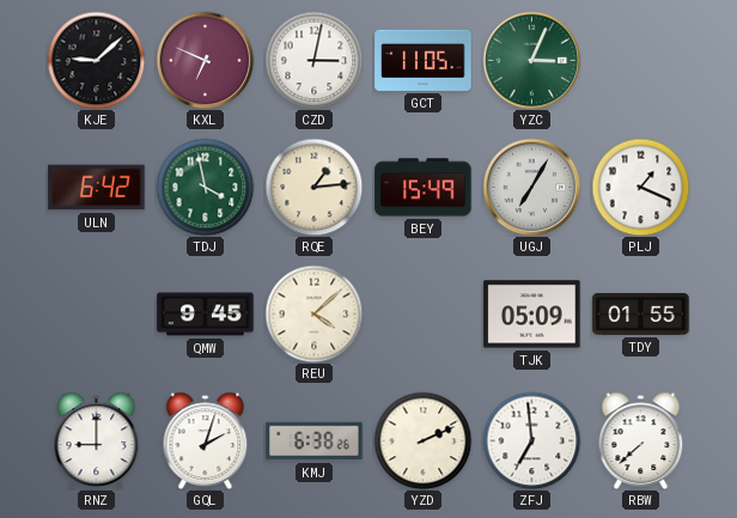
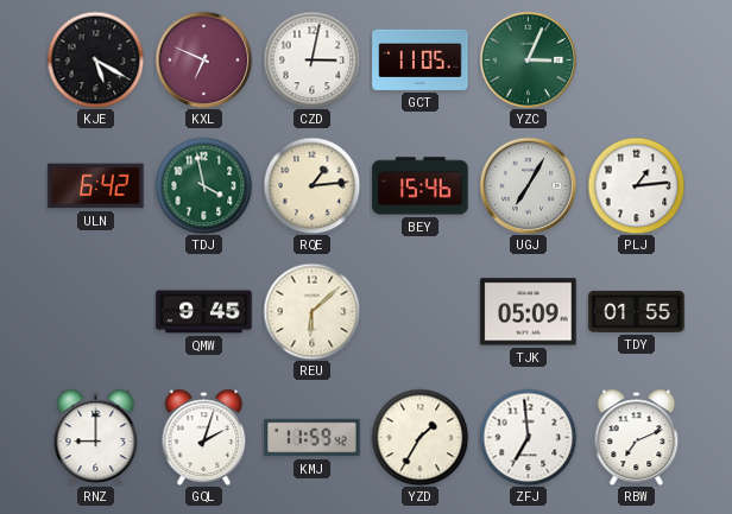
KJE: 9:08 -> 5:20
BEY: 15:49 -> 15:46
PLJ: 1:19 -> 1:14
REU: 4:08 -> 6:08
KMJ: 6:38 -> 11:59
YZD: 2:11 -> 1:35
RBW: 7:38 -> 7:11
